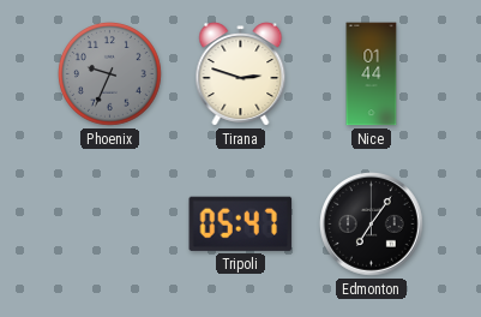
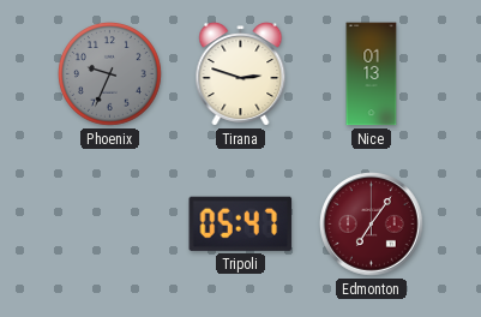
Nice: 01:44 -> 01:13
Edmonton dial: black -> burgundy
